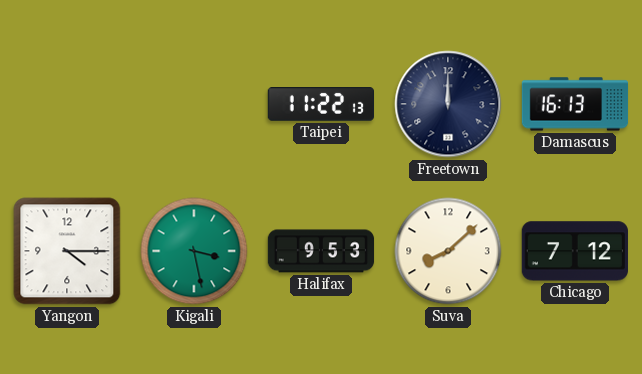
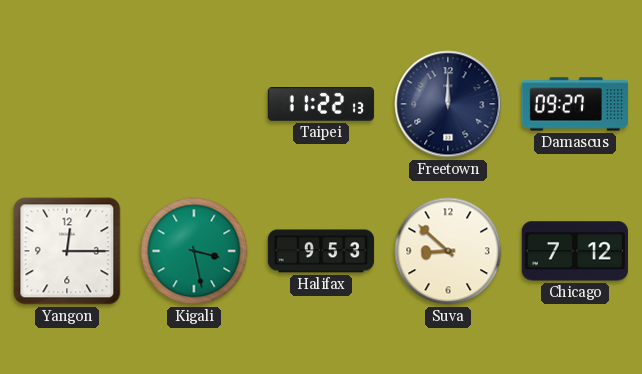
Damascus: 16:13 -> 09:27
Yangon: 4:15 -> 12:15
Suva: 8:08 -> 8:52
